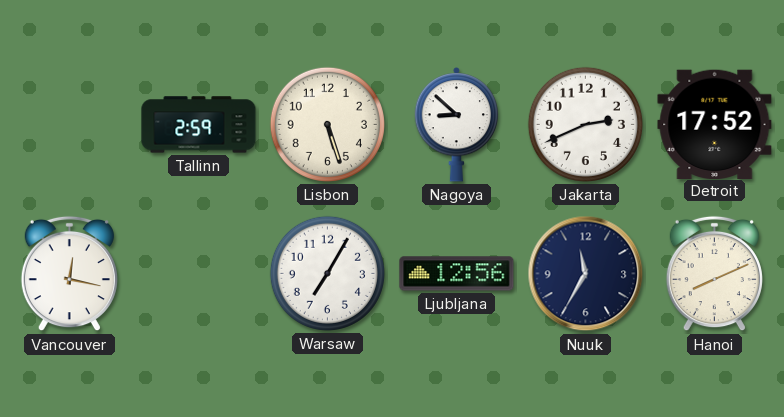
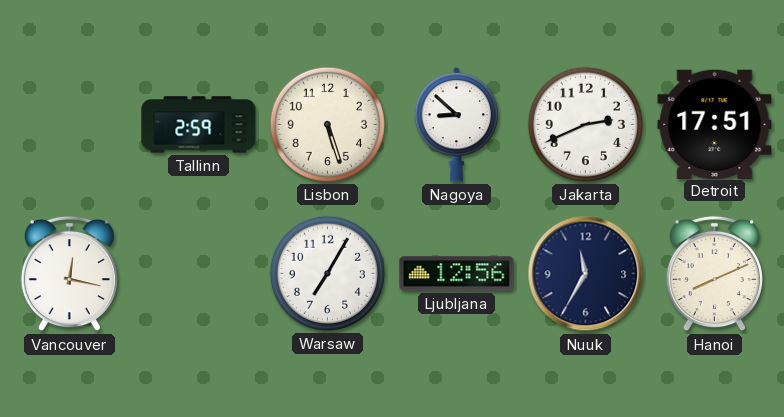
Detroit: 17:52 -> 17:51
